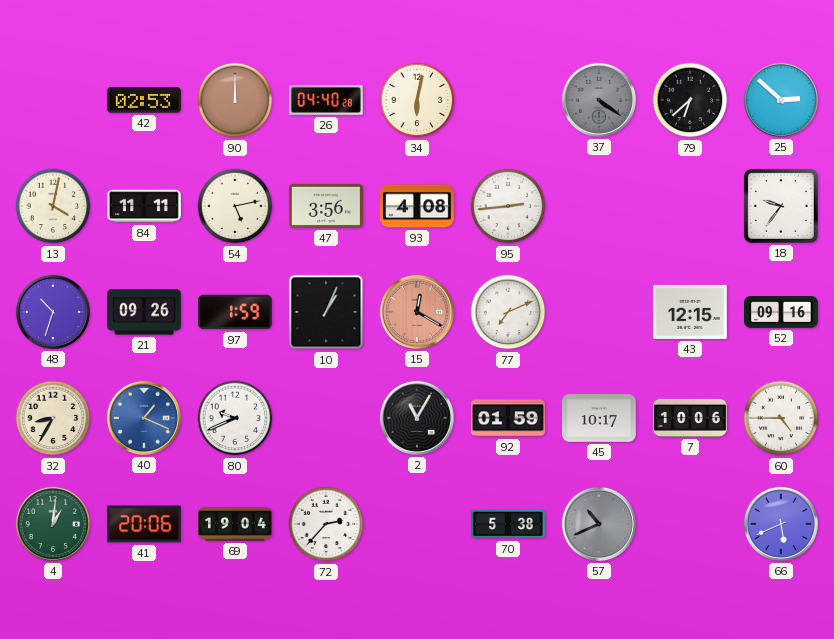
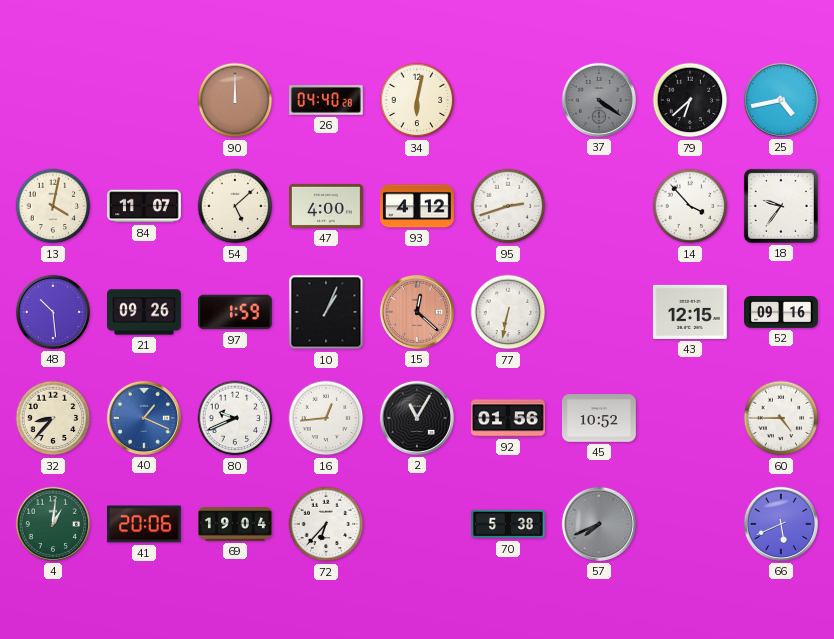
42: 02:53 -> none
25: 2:52 -> 4:43
84: 11:11 -> 11:07
54: 5:13 -> 5:08
47: 3:56 -> 4:00
93: 4:08 -> 4:12
95: 2:44 -> 2:42
14: none -> 3:53
48: 10:33 -> 10:29
15: 12:20 -> 12:22
77: 7:11 -> 6:32
32: 8:35 -> 8:37
16: none -> 12:44
92: 01:59 -> 01:56
45: 10:17 -> 10:52
7: 10:06 -> none
72: 2:37 -> 6:37
57: 10:41 -> 7:41
